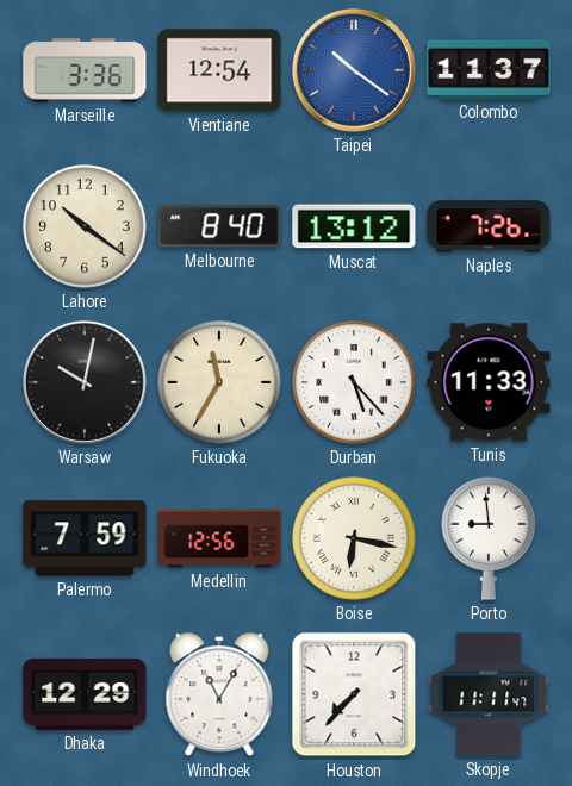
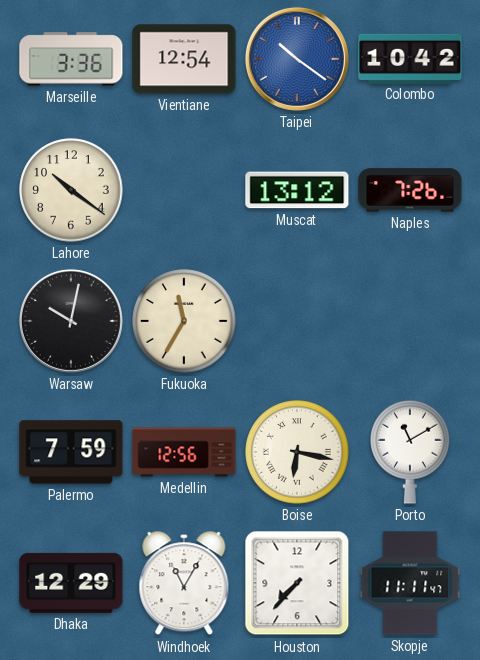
Colombo: 11:37 -> 10:42
Melbourne: 8:40 -> none
Durban: 5:23 -> none
Tunis: 11:33 -> none
Porto: 8:59 -> 11:10
